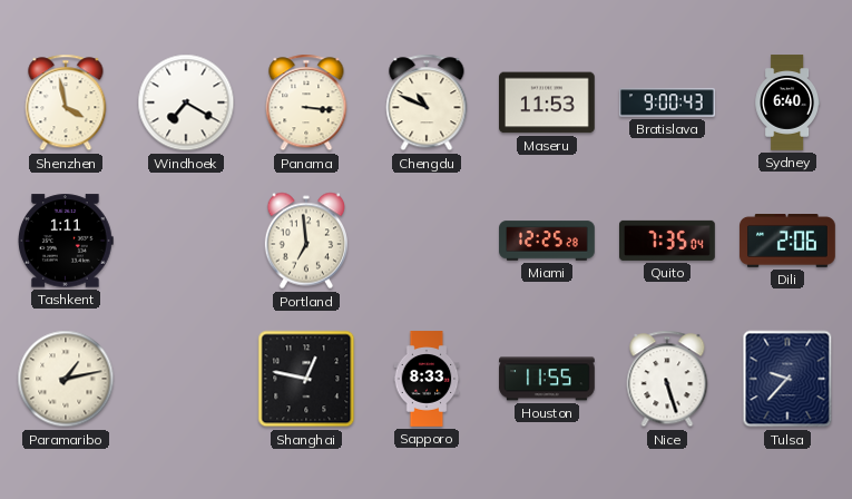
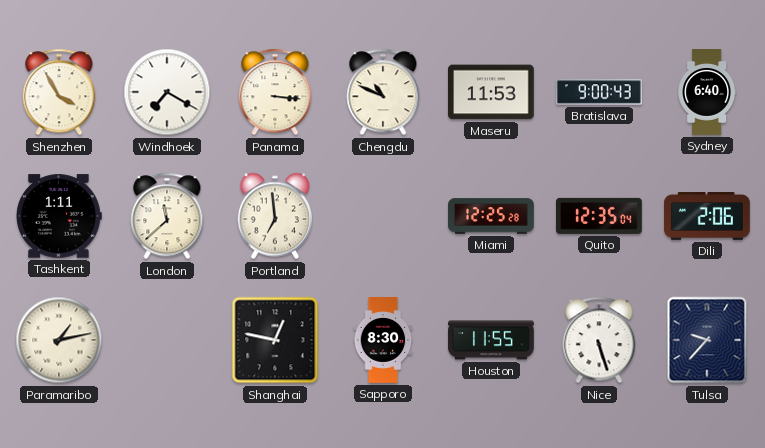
Shenzhen: 3:58 -> 3:55
London: none -> 11:38
Quito: 7:35 -> 12:35
Sapporo: 8:33 -> 8:30
